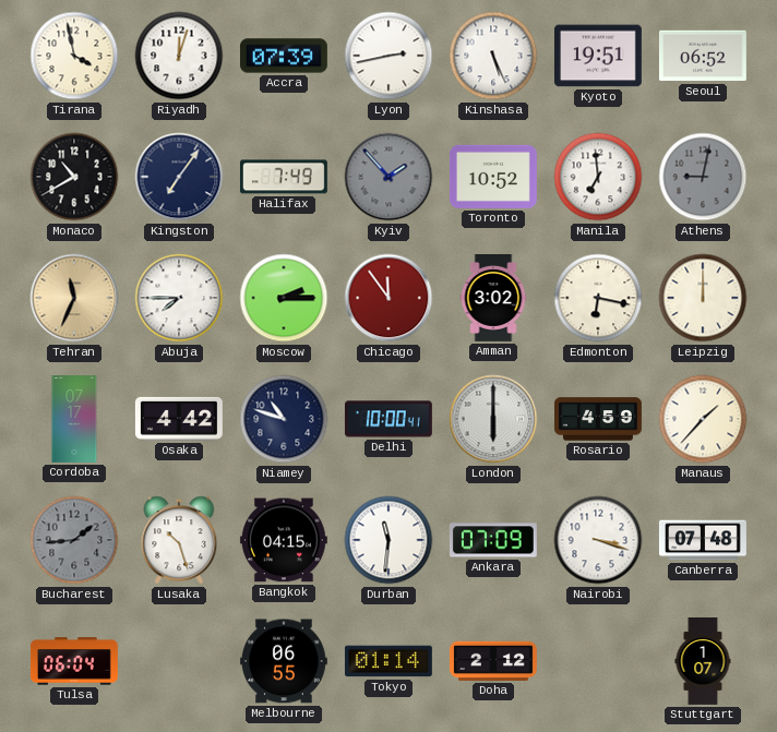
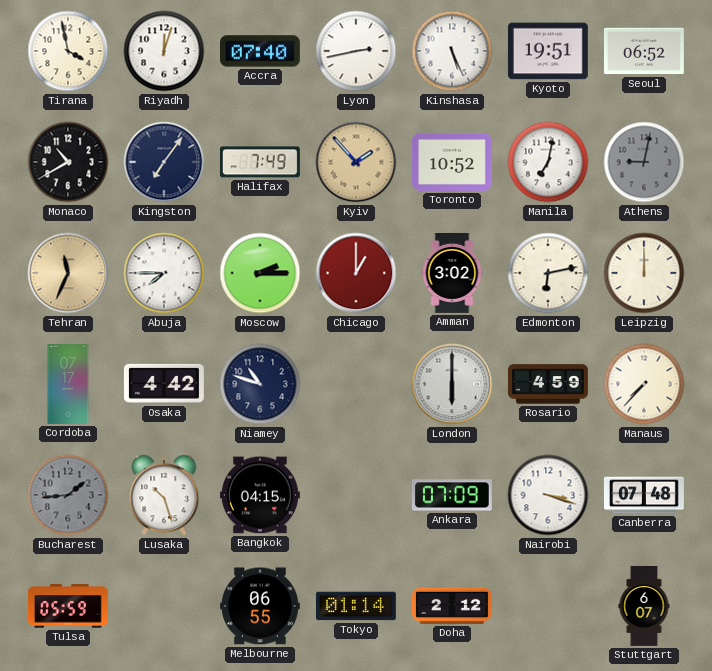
Accra: 07:39 -> 07:40
Kyiv dial: grey -> champagne
Manila: 6:59 -> 7:02
Chicago: 11:54 -> 1:00
Edmonton: 6:17 -> 6:13
Delhi: 10:00 -> none
Manaus: 1:37 -> 7:37
Durban: 11:31 -> none
Tulsa: 06:04 -> 05:59
Stuttgart: 1:07 -> 6:07
